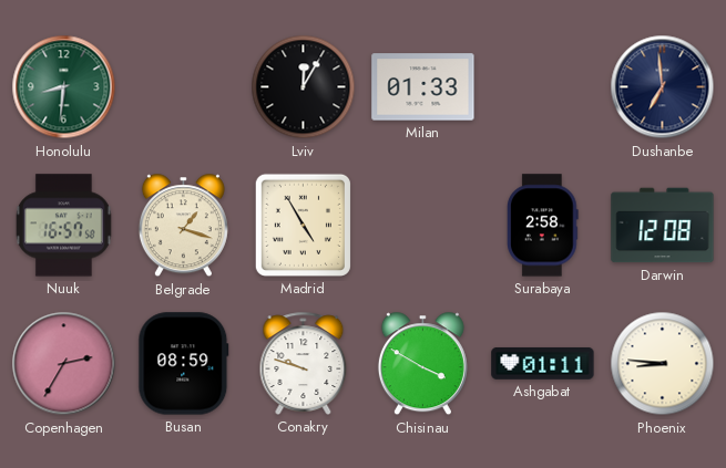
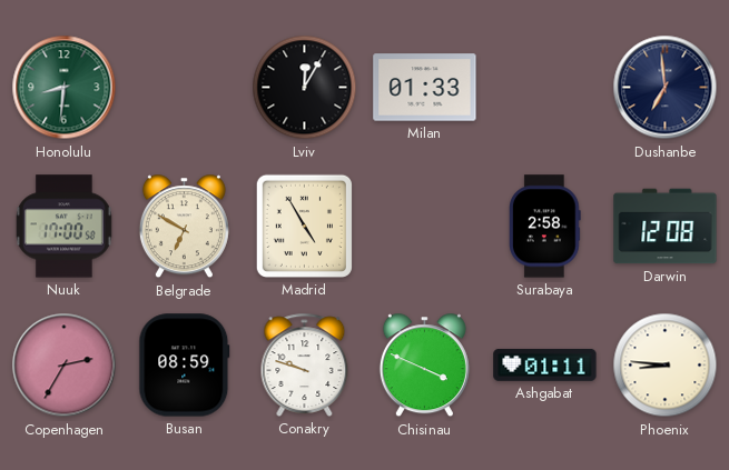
Nuuk: 16:57 -> 17:00
Belgrade: 1:18 -> 6:50
Chisinau: 3:50 -> 3:49
